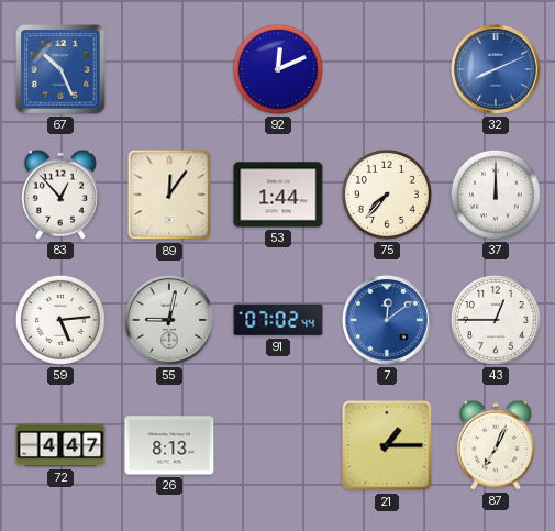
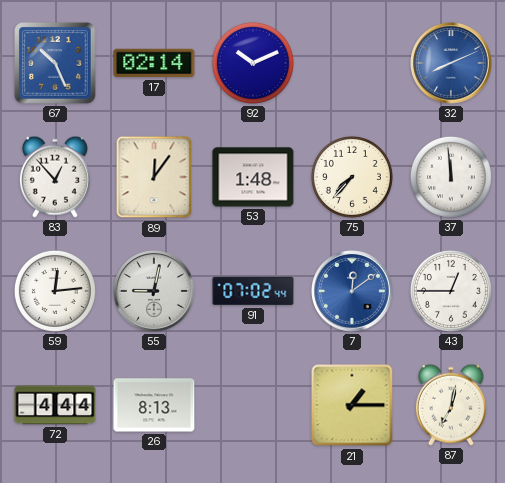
17: none -> 02:14
92: 12:11 -> 10:11
53: 1:44 -> 1:48
37: 12:00 -> 11:59
59: 5:14 -> 12:14
72: 4:47 -> 4:44
87: 7:04 -> 7:02
